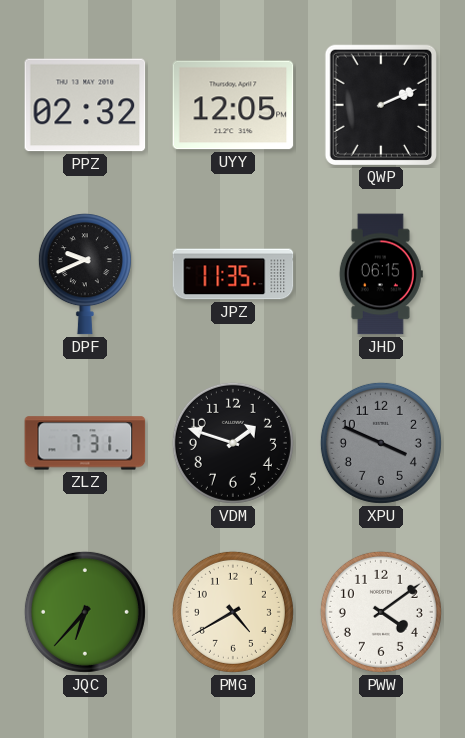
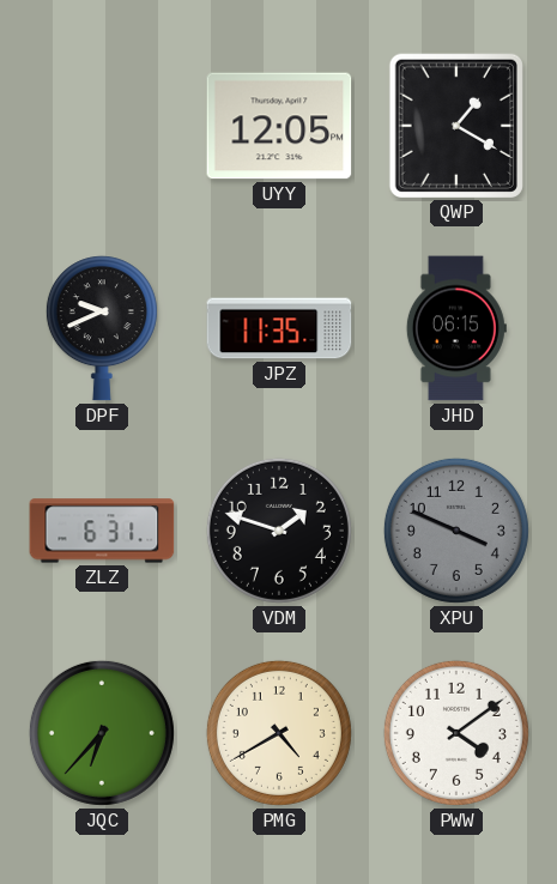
PPZ: 02:32 -> none
QWP: 2:11 -> 1:20
ZLZ: 7:31 -> 6:31
